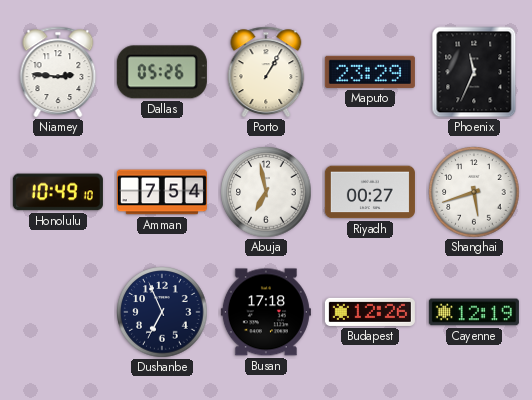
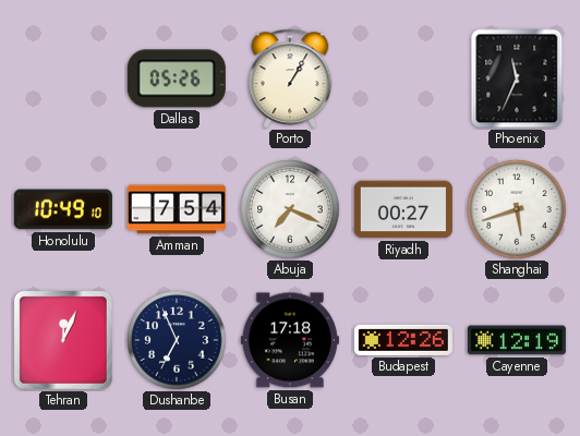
Niamey: 2:46 -> none
Maputo: 23:29 -> none
Abuja: 6:58 -> 7:19
Tehran: none -> 12:04
